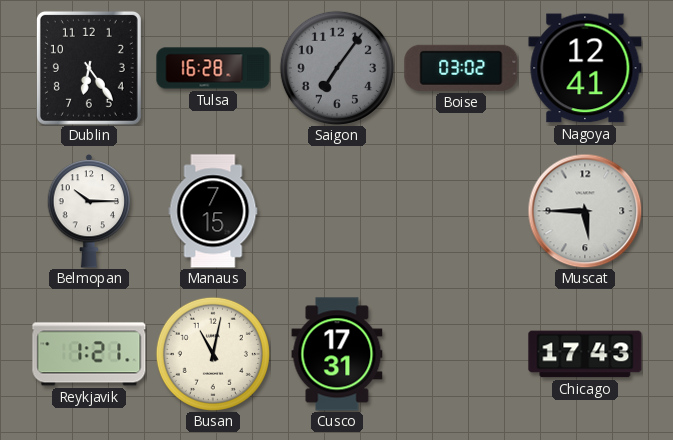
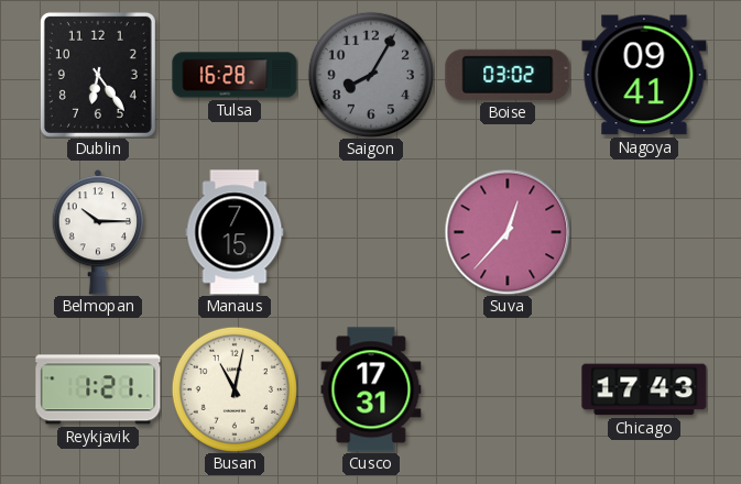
Saigon: 7:06 -> 8:05
Nagoya: 12:41 -> 09:41
Suva: none -> 12:37
Muscat: 5:45 -> none
